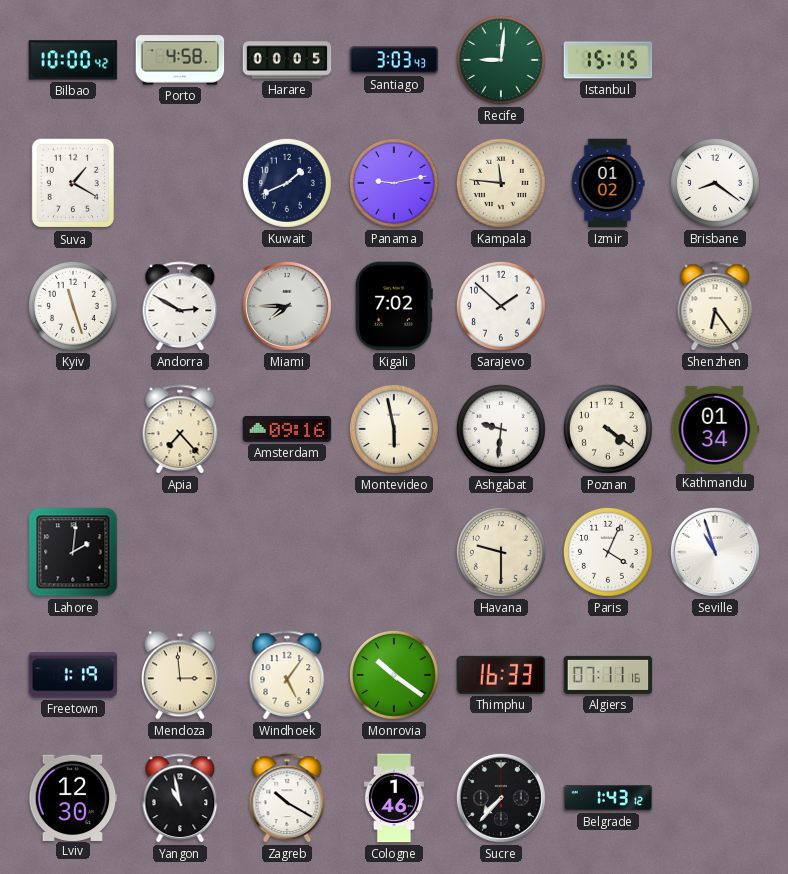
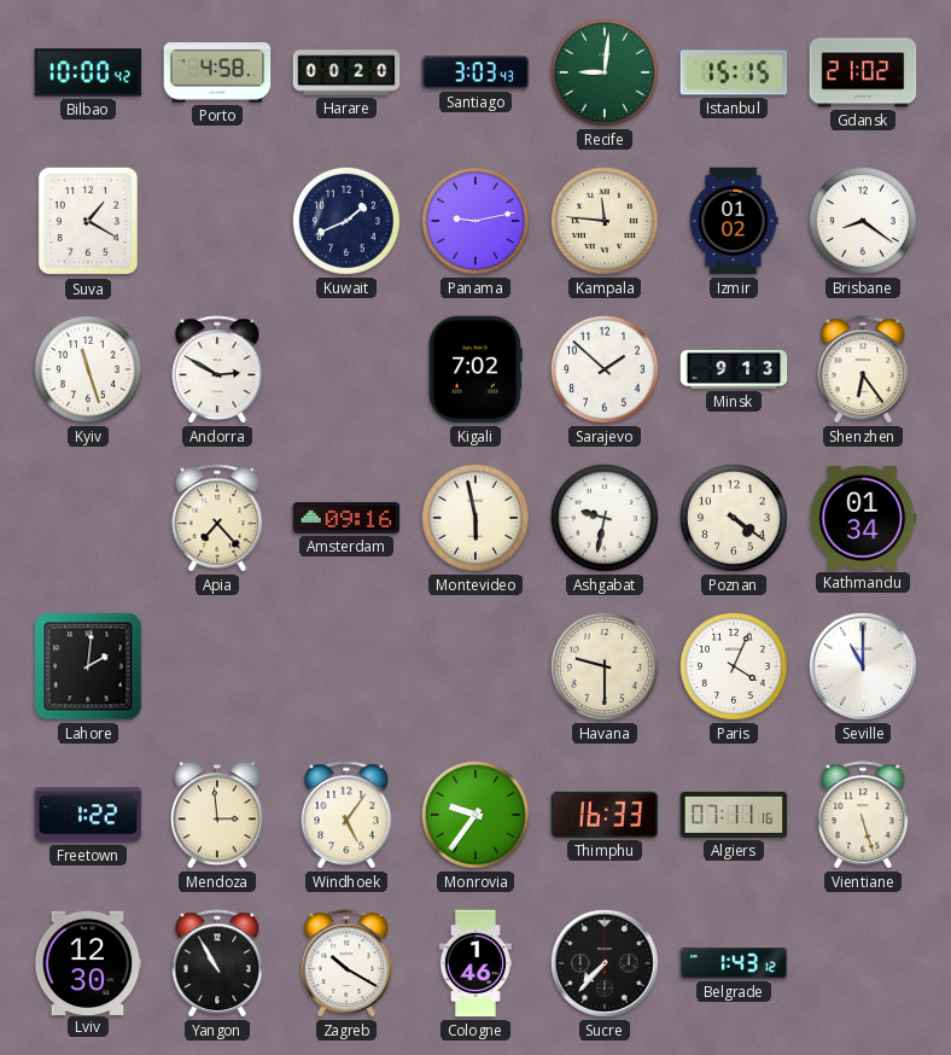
Harare: 00:05 -> 00:20
Gdansk: none -> 21:02
Miami: 7:45 -> none
Minsk: none -> 9:13
Ashgabat: 9:31 -> 9:32
Seville: 10:57 -> 11:00
Freetown: 1:19 -> 1:22
Monrovia: 10:21 -> 9:36
Vientiane: none -> 5:27
Yangon: 10:58 -> 10:55
